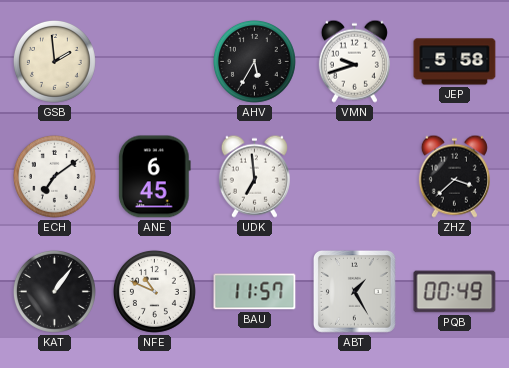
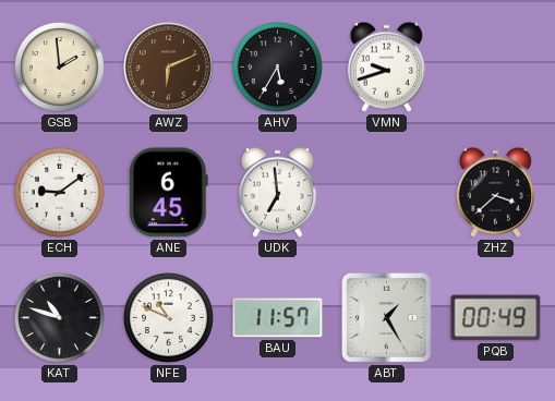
AWZ: none -> 6:11
JEP: 5:58 -> none
ECH: 7:09 -> 9:09
KAT: 1:06 -> 10:48
